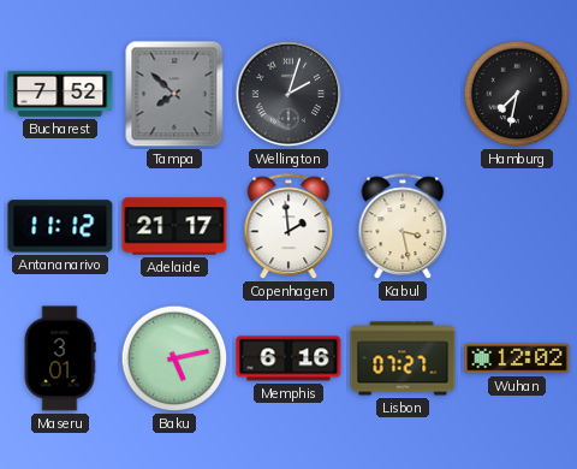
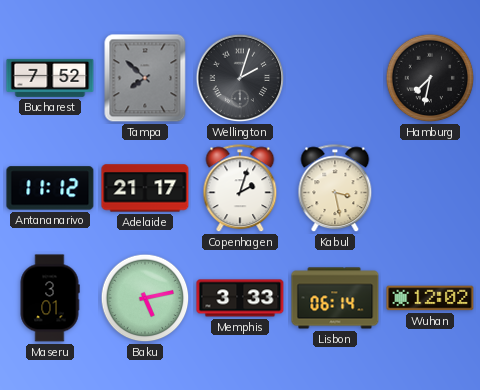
Copenhagen: 1:59 -> 2:03
Memphis: 6:16 -> 3:33
Lisbon: 07:27 -> 06:14
